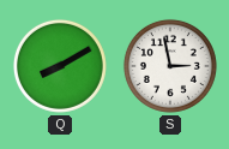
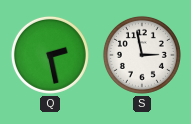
Q: 8:10 -> 2:28
